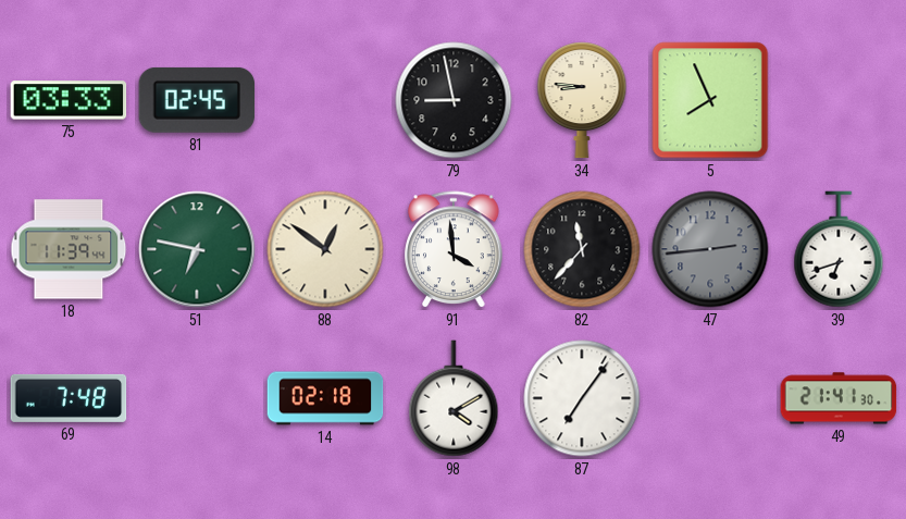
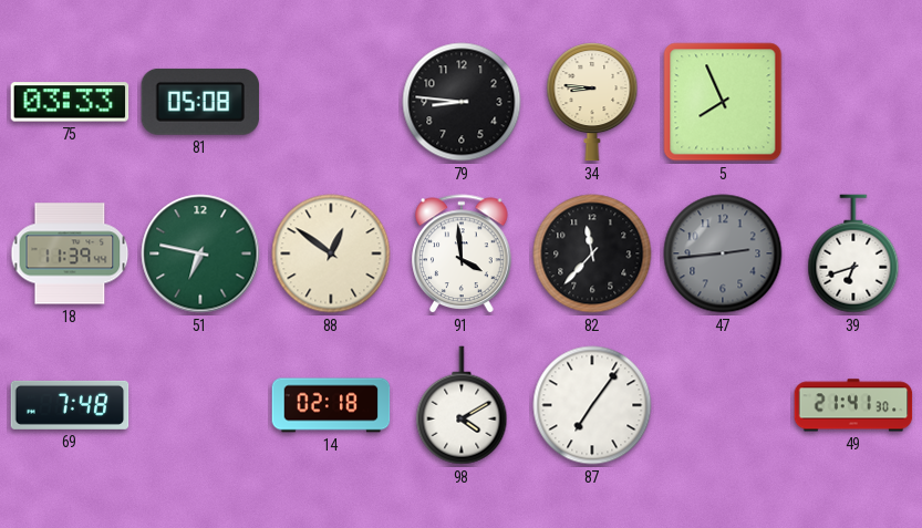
81: 02:45 -> 05:08
79: 8:58 -> 8:46
